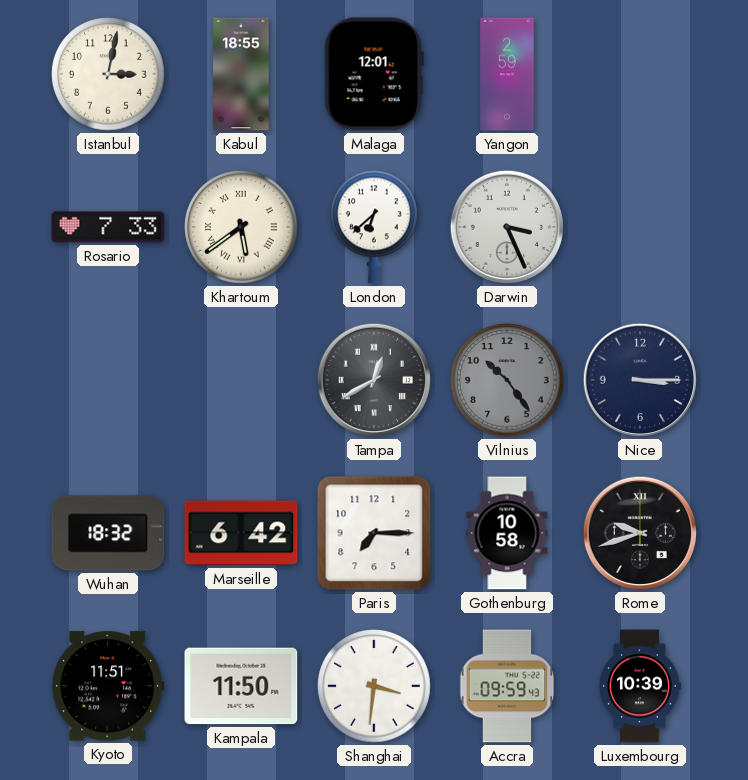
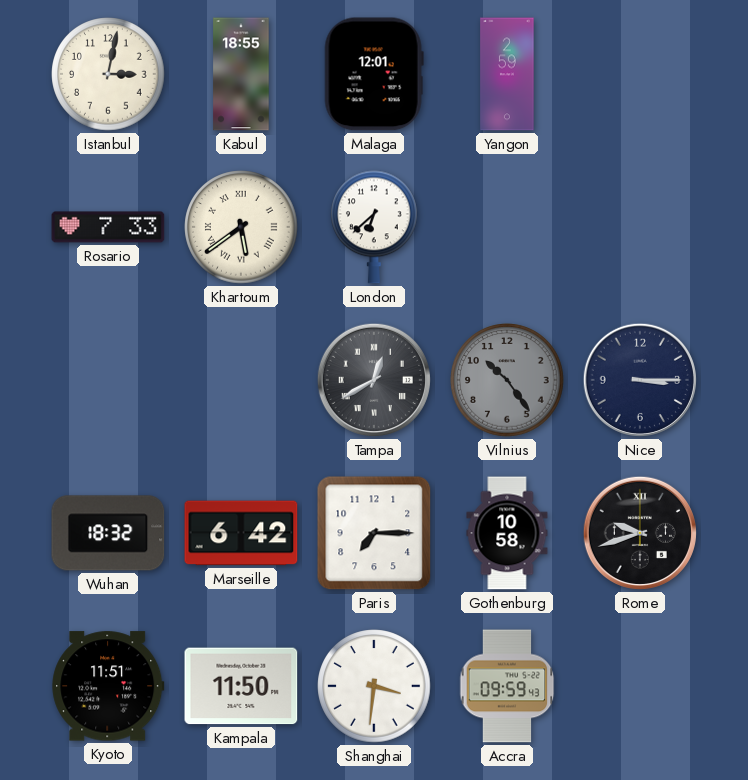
Darwin: 3:26 -> none
Luxembourg: 10:39 -> none
